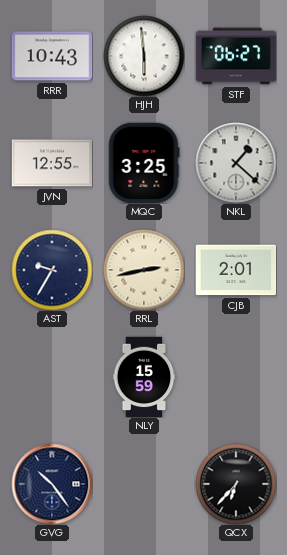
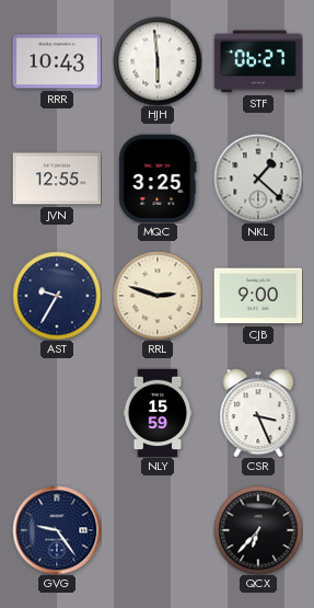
RRL: 2:43 -> 2:48
CJB: 2:01 -> 9:00
CSR: none -> 3:26
GVG: 10:24 -> 9:24
